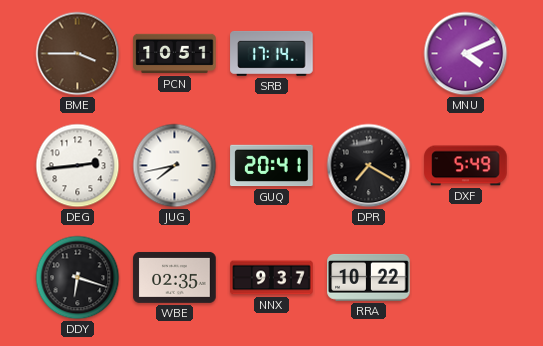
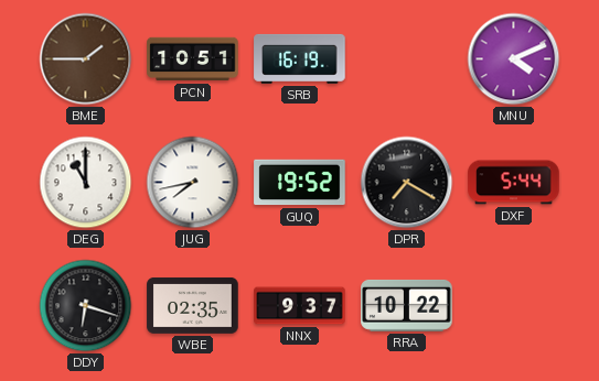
BME: 3:45 -> 1:45
SRB: 17:14 -> 16:19
DEG: 2:44 -> 11:00
GUQ: 20:41 -> 19:52
DXF: 5:49 -> 5:44
